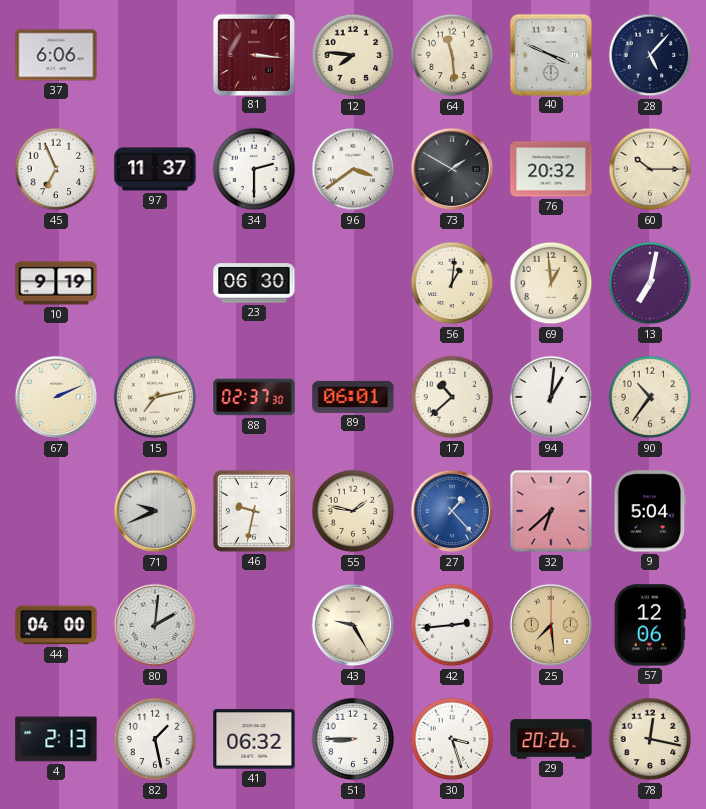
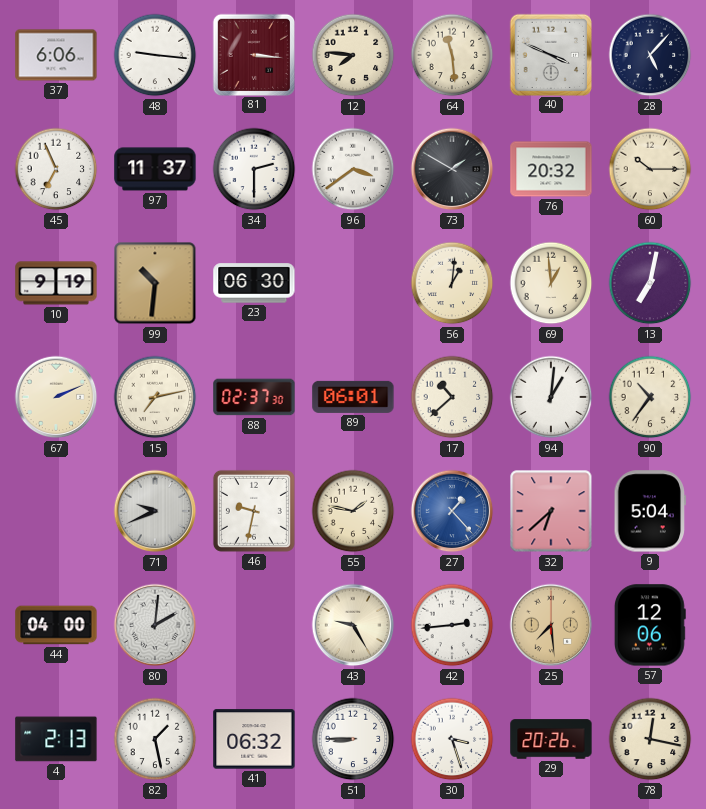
48: none -> 9:16
99: none -> 10:31
